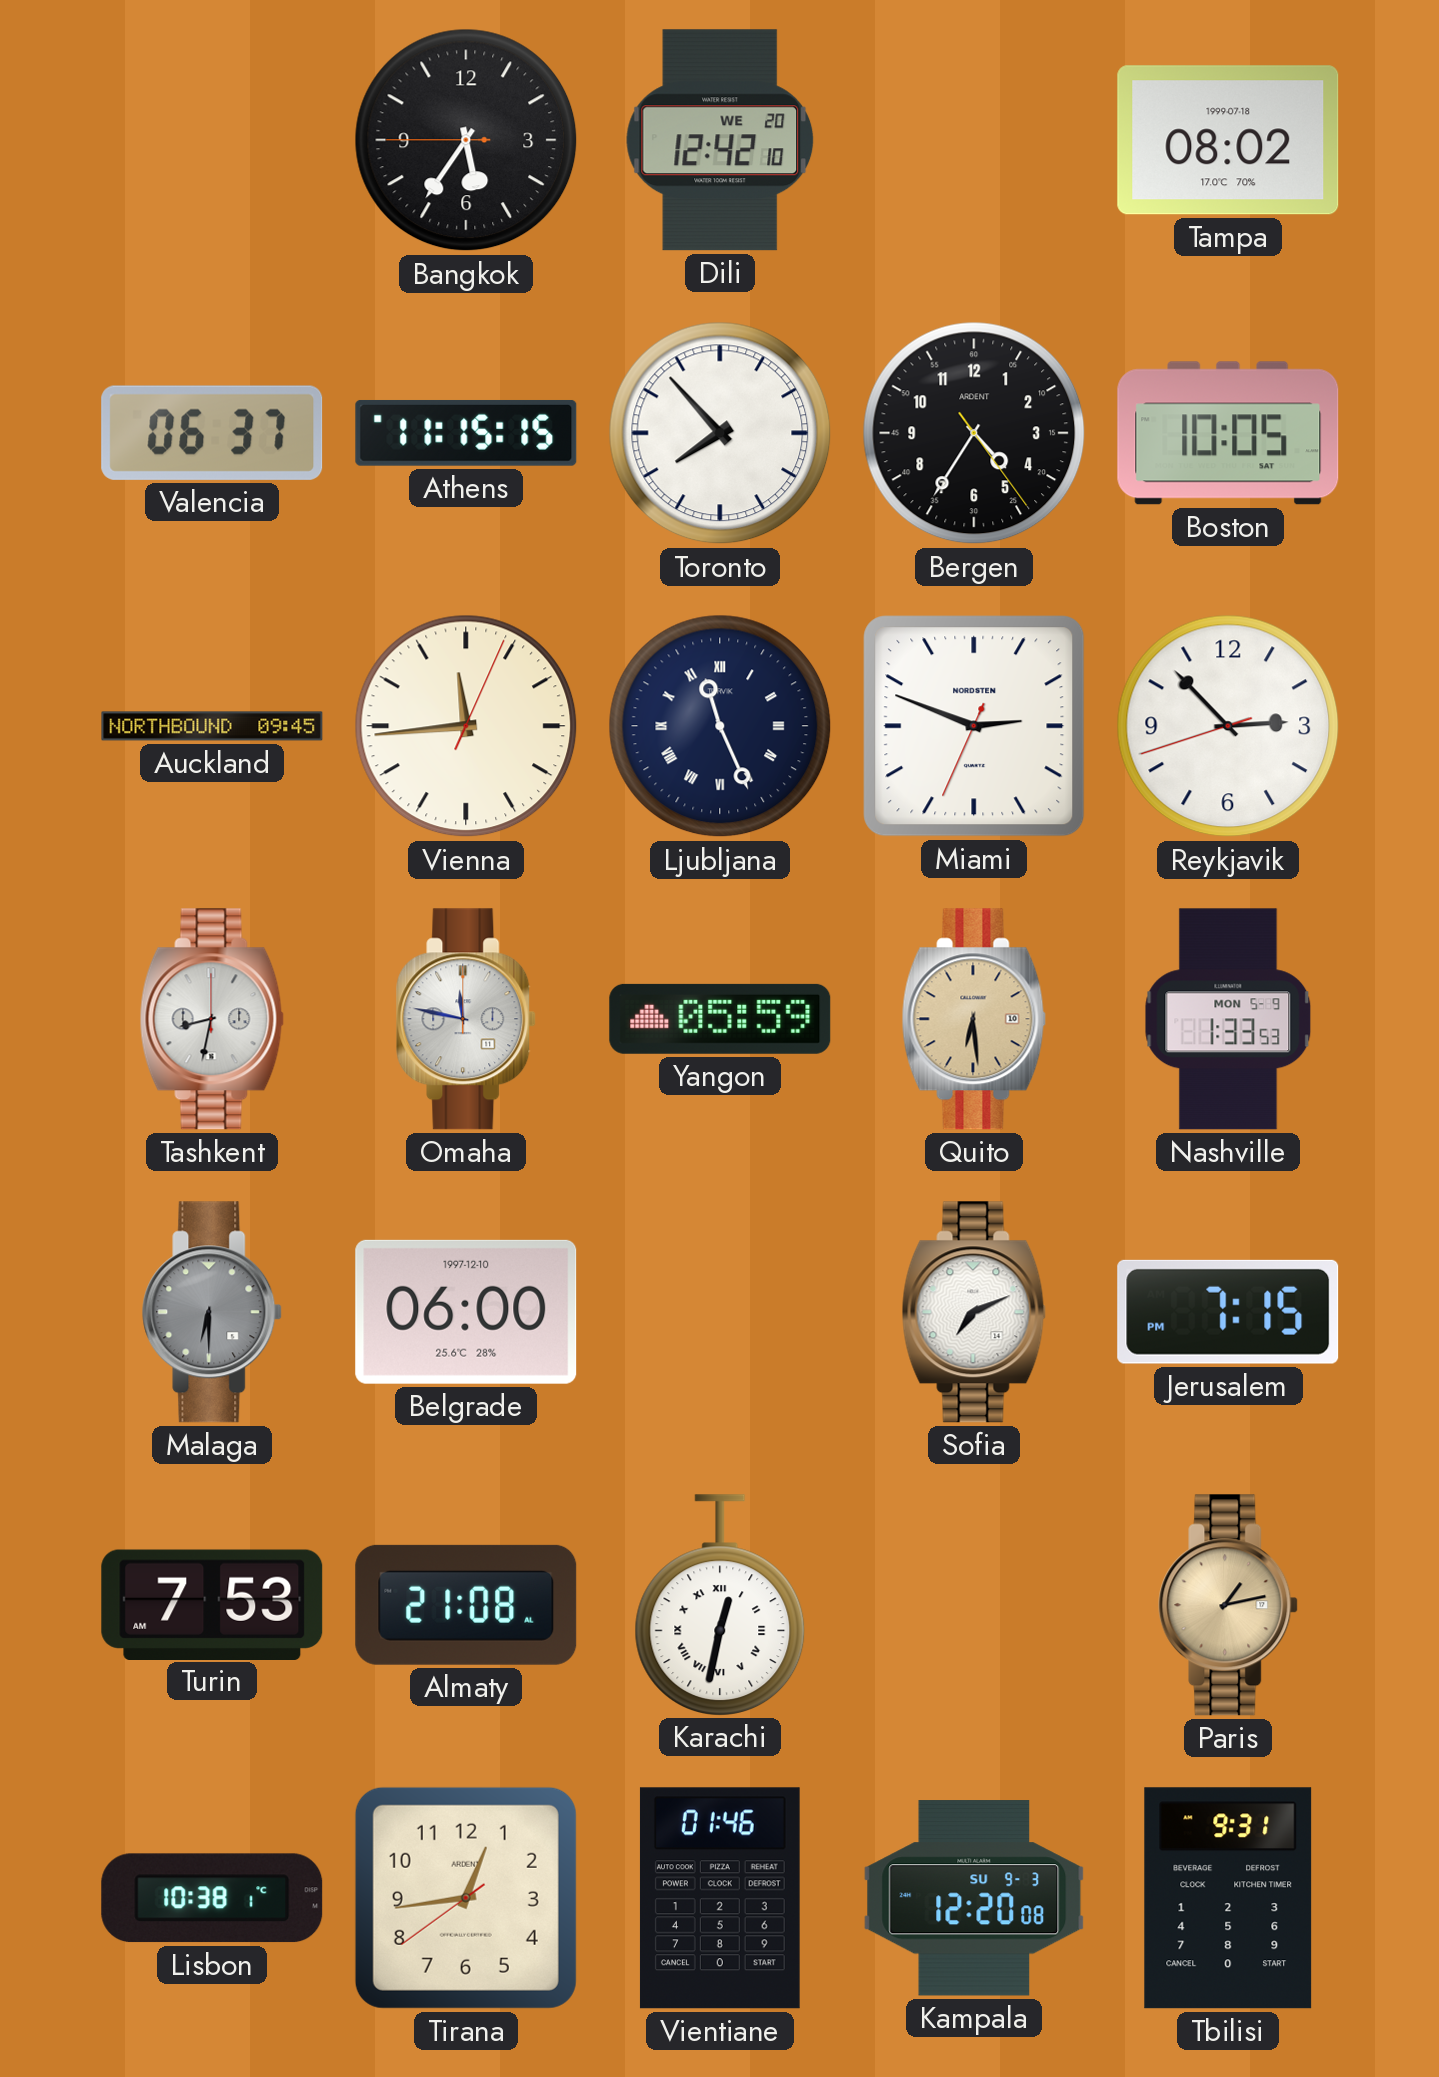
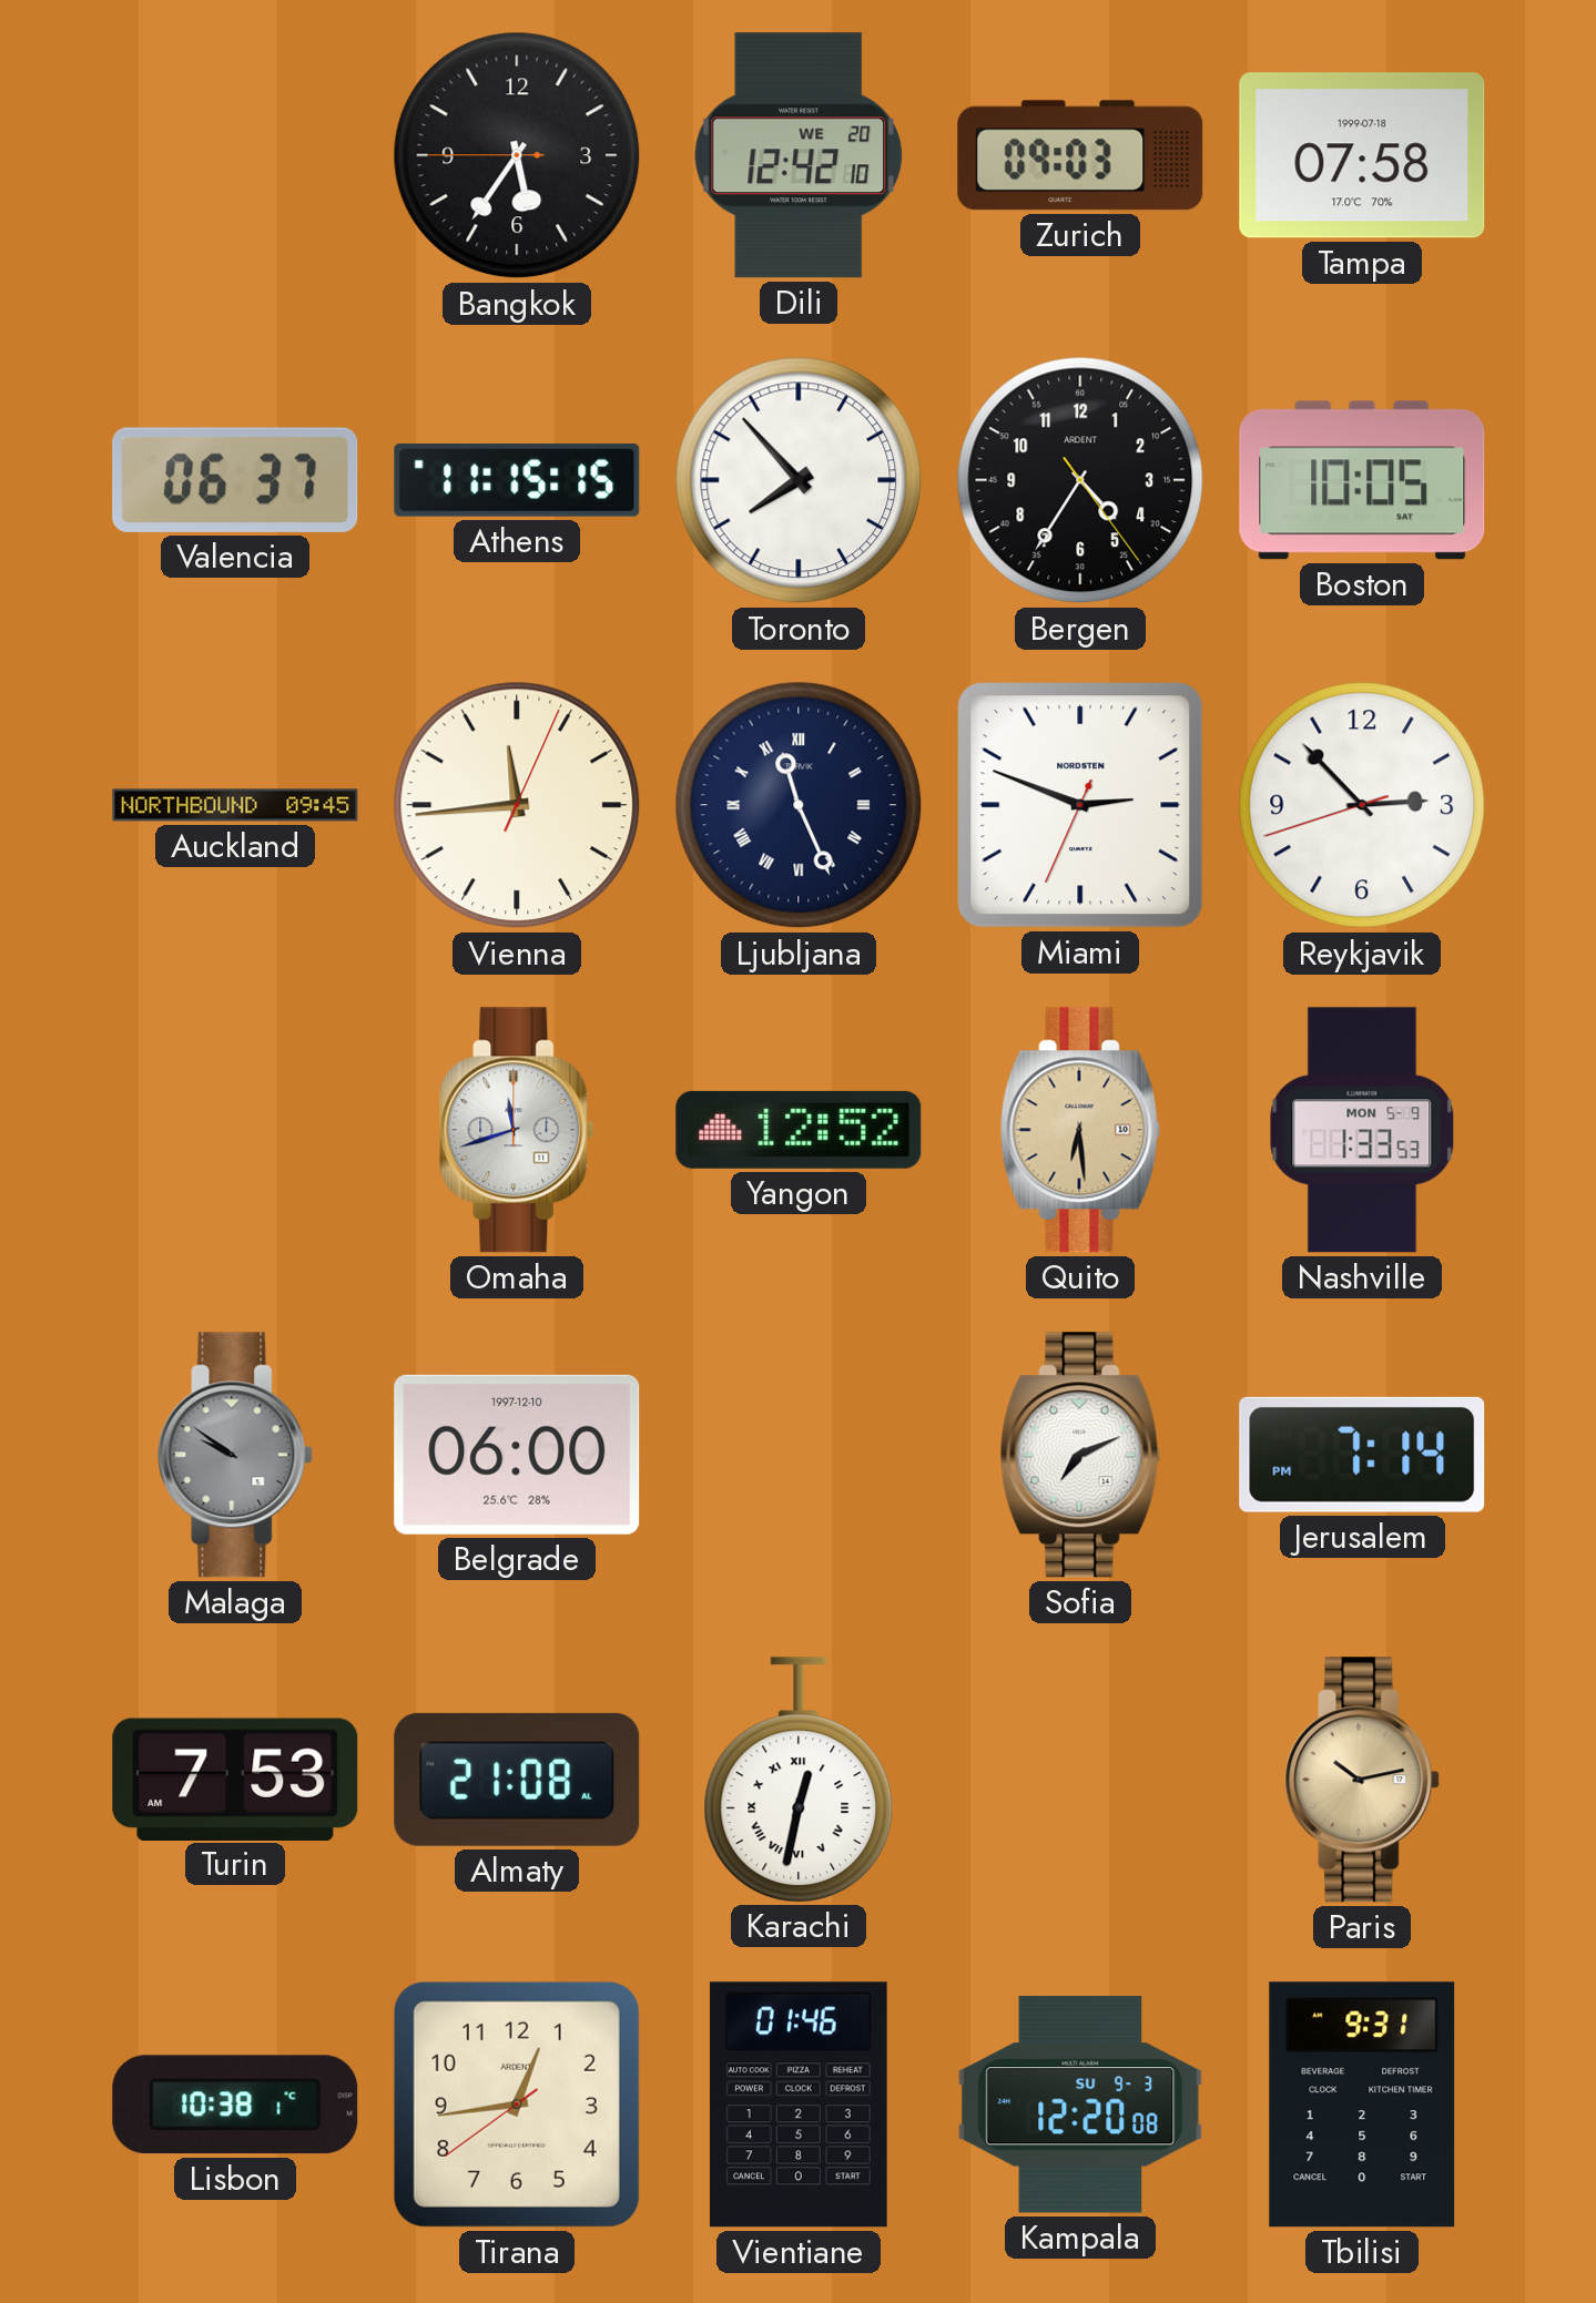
Zurich: none -> 09:03
Tampa: 08:02 -> 07:58
Tashkent: 8:32 -> none
Omaha: 11:47 -> 11:42
Yangon: 05:59 -> 12:52
Malaga: 6:30 -> 9:51
Jerusalem: 7:15 -> 7:14
Paris: 1:13 -> 10:13
